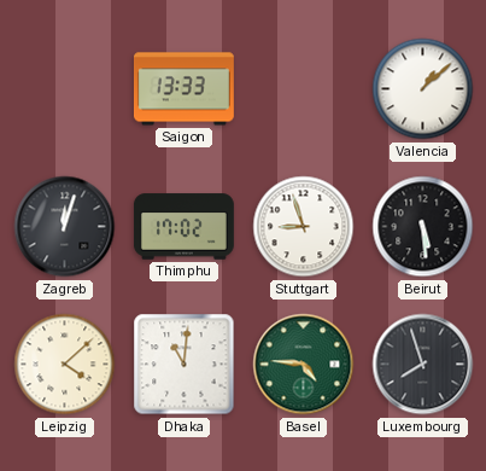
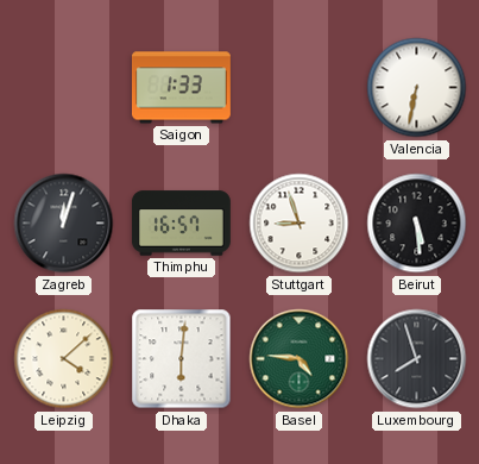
Saigon: 13:33 -> 1:33
Valencia: 1:08 -> 6:32
Thimphu: 17:02 -> 16:57
Dhaka: 11:01 -> 6:01
